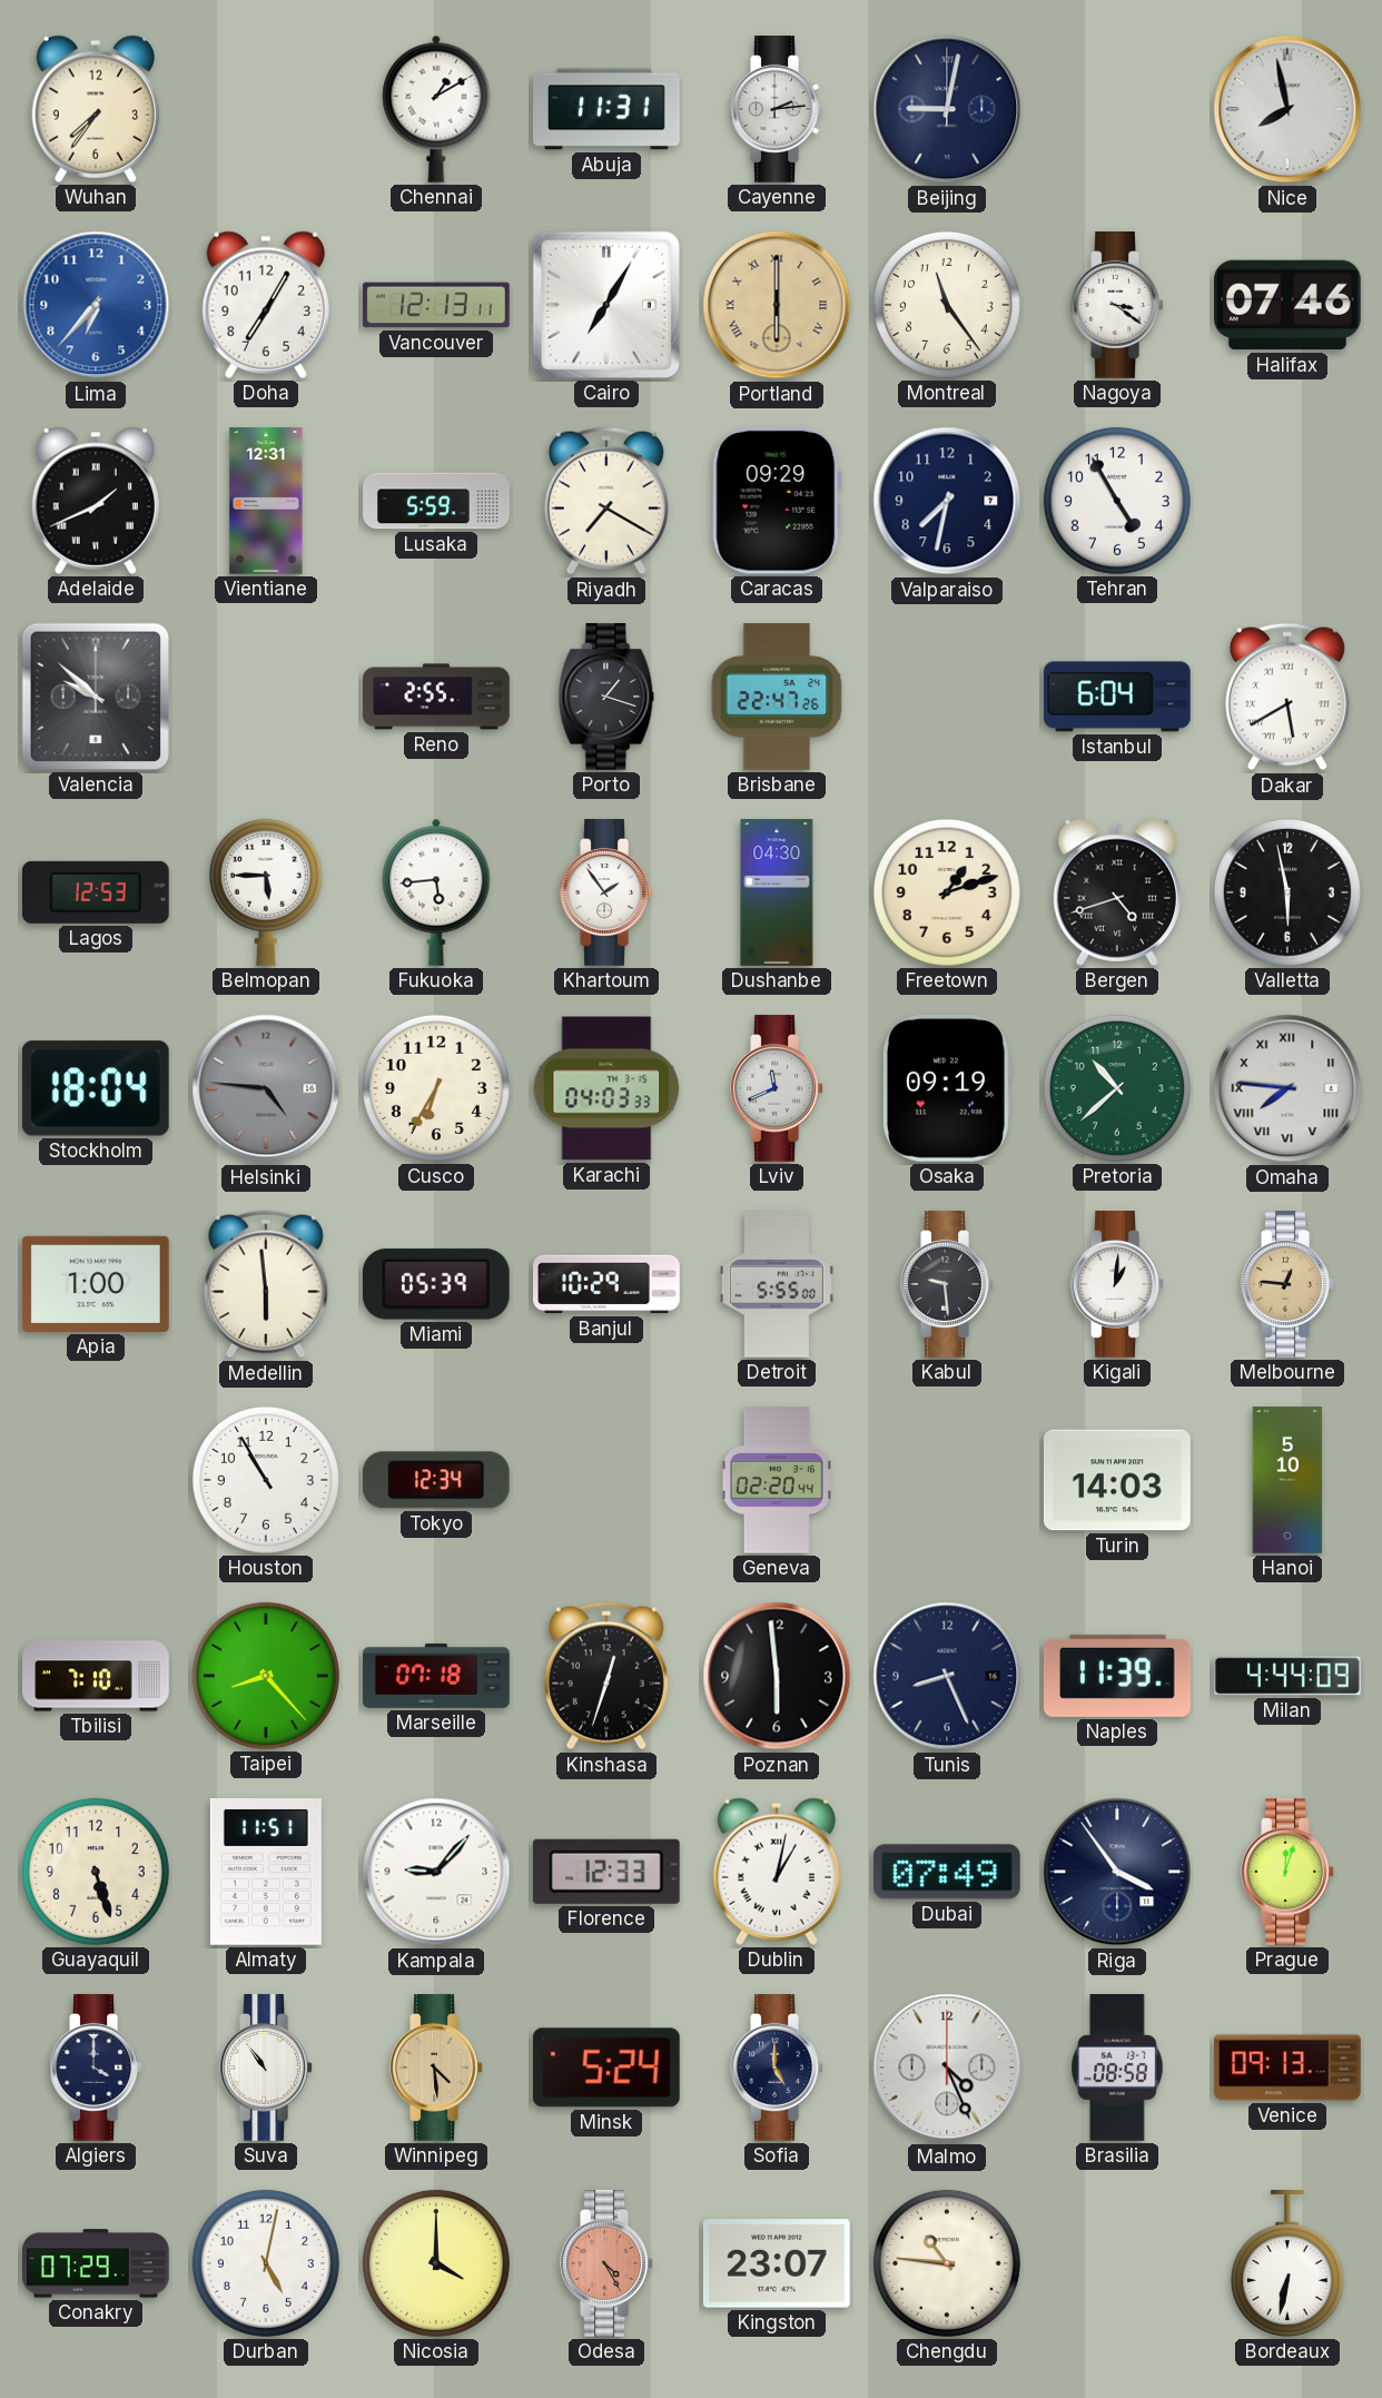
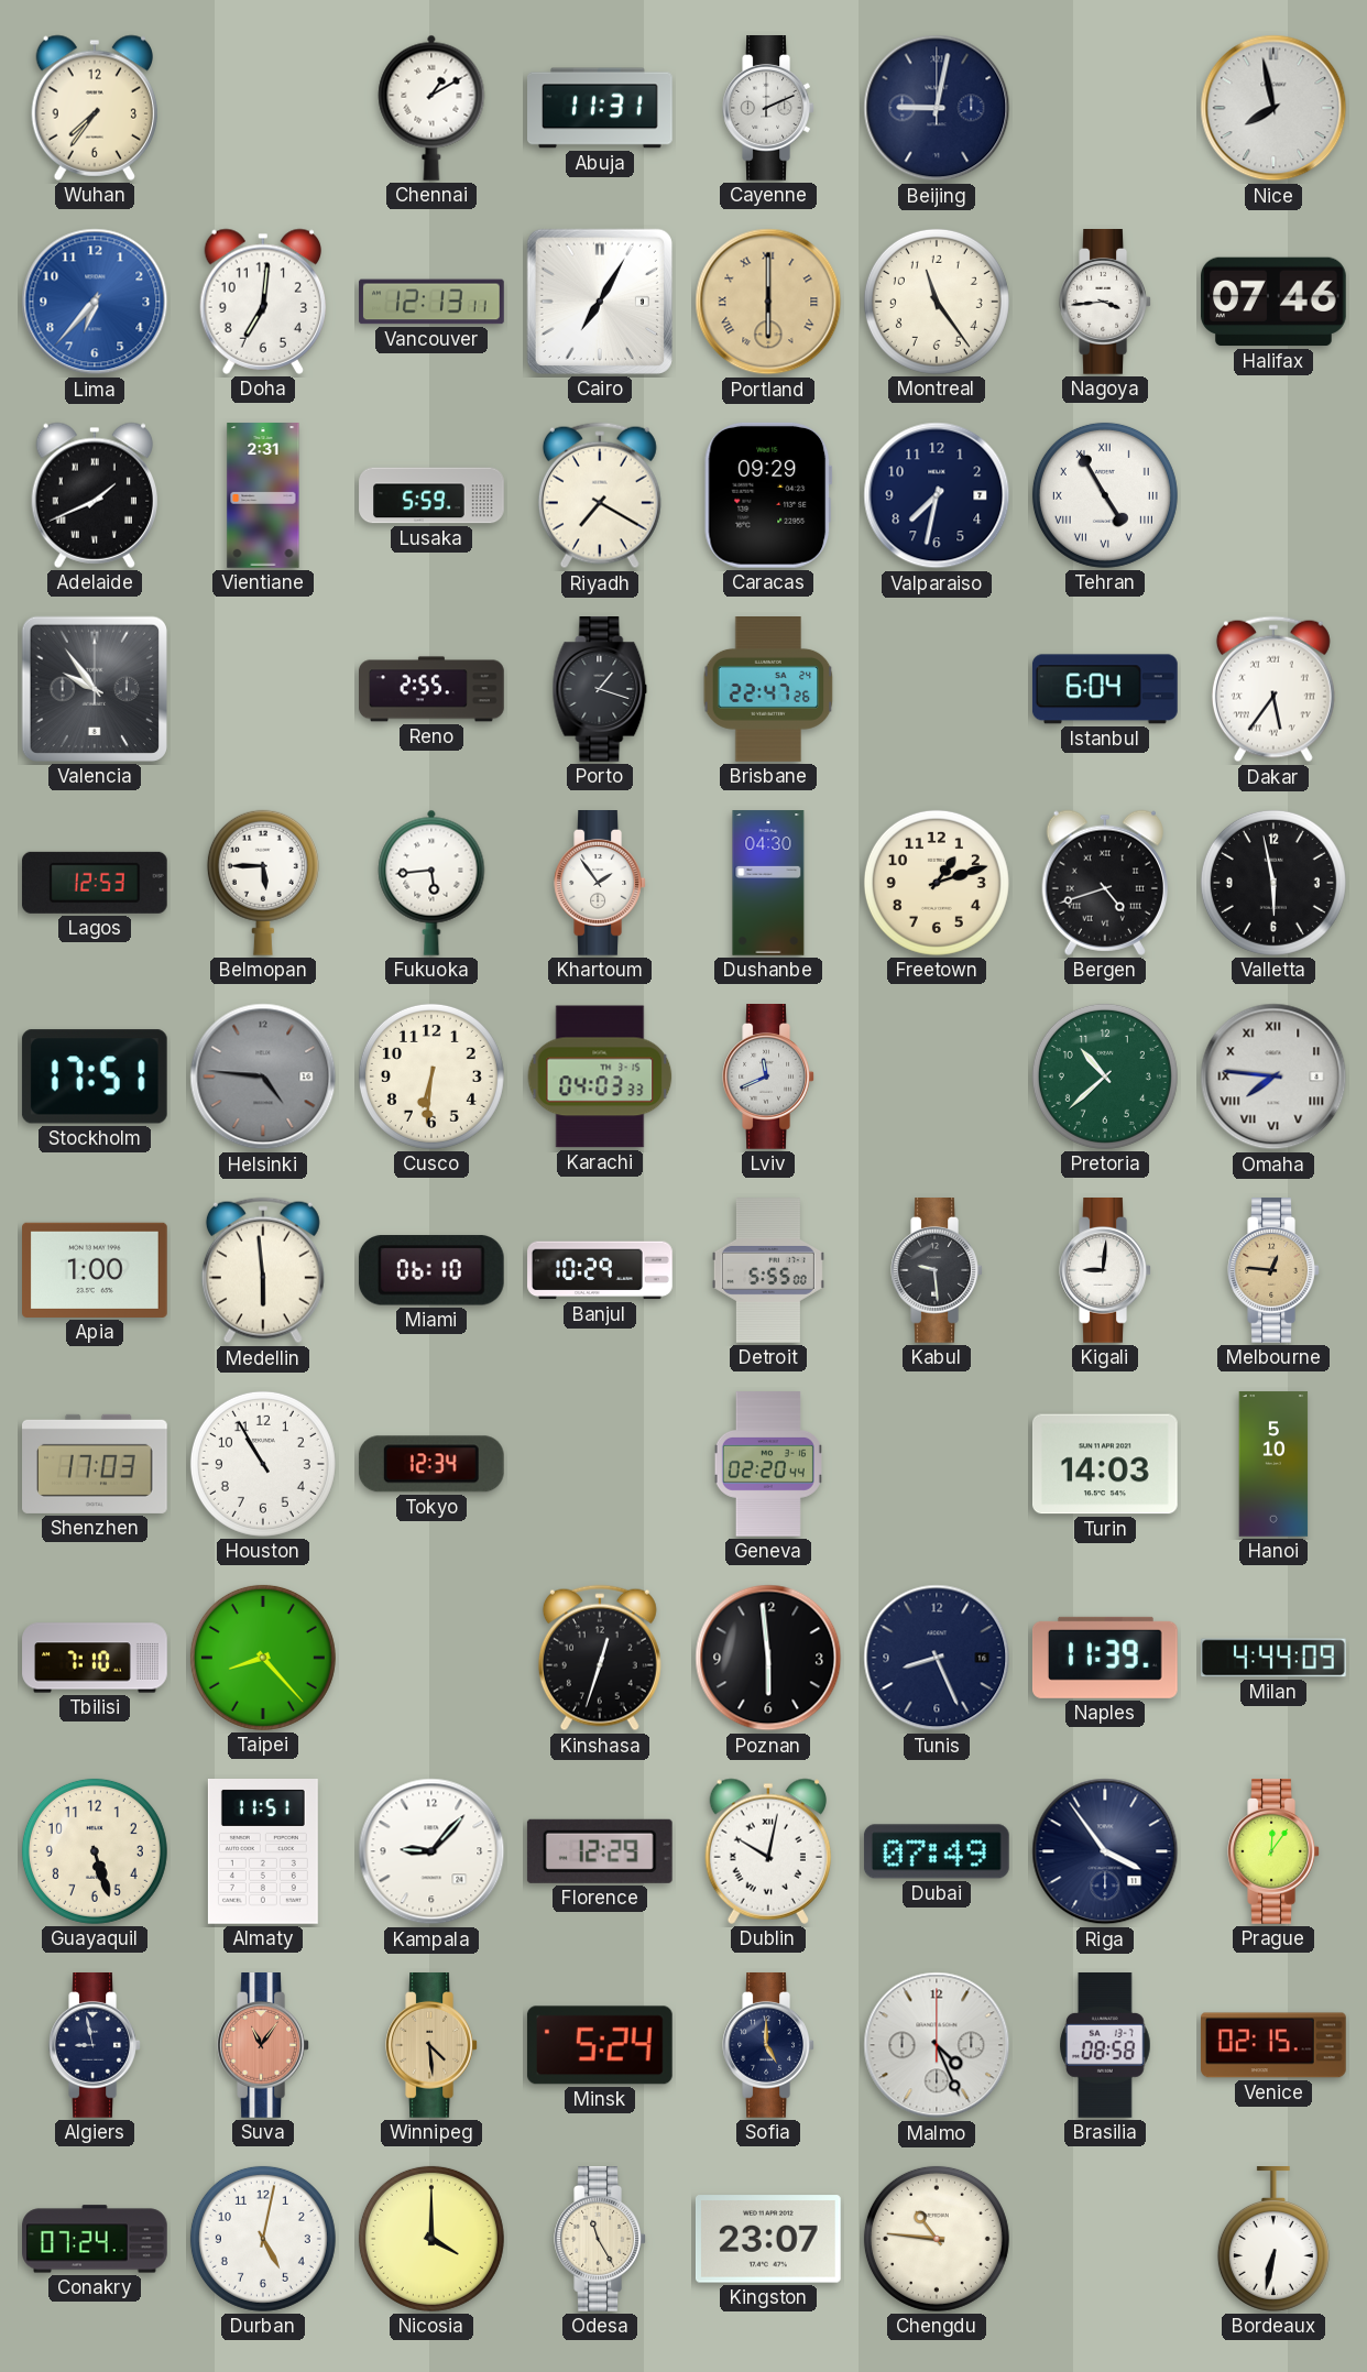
Cayenne: 2:14 -> 2:11
Doha: 7:05 -> 7:01
Nagoya: 3:21 -> 3:44
Vientiane: 12:31 -> 2:31
Tehran numerals: Arabic -> Roman
Valencia: 9:52 -> 9:54
Dakar: 5:40 -> 5:36
Stockholm: 18:04 -> 17:51
Cusco: 6:35 -> 6:31
Osaka: 09:19 -> none
Miami: 05:39 -> 06:10
Kigali: 1:01 -> 9:01
Shenzhen: none -> 17:03
Marseille: 07:18 -> none
Florence: 12:33 -> 12:29
Dublin: 1:02 -> 10:02
Prague: 12:03 -> 12:06
Algiers: 4:00 -> 8:58
Suva: 10:54 -> 11:06
Suva dial: white -> salmon
Venice: 09:13 -> 02:15
Conakry: 07:29 -> 07:24
Odesa: 4:25 -> 11:25
Odesa dial: salmon -> cream
